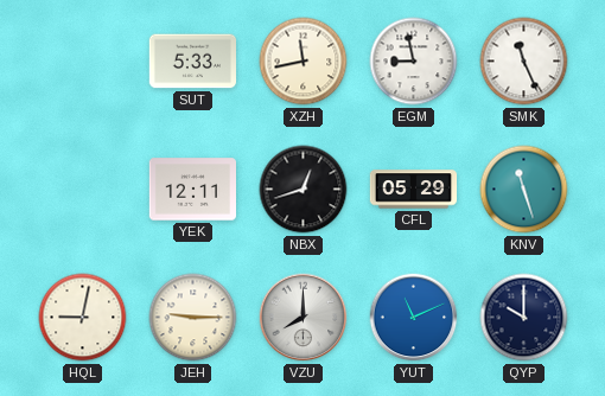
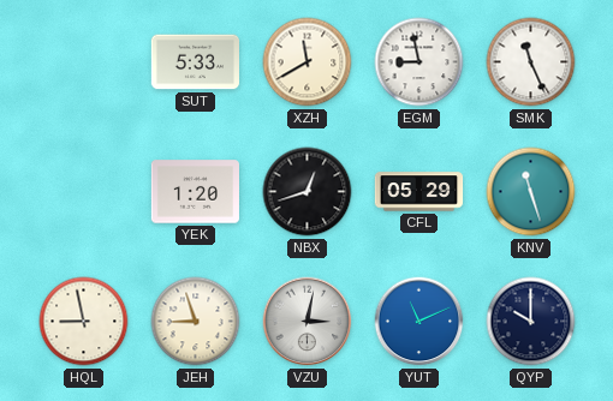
XZH: 11:43 -> 11:40
YEK: 12:11 -> 1:20
HQL: 9:02 -> 8:58
JEH: 9:15 -> 8:57
VZU: 8:00 -> 3:02
